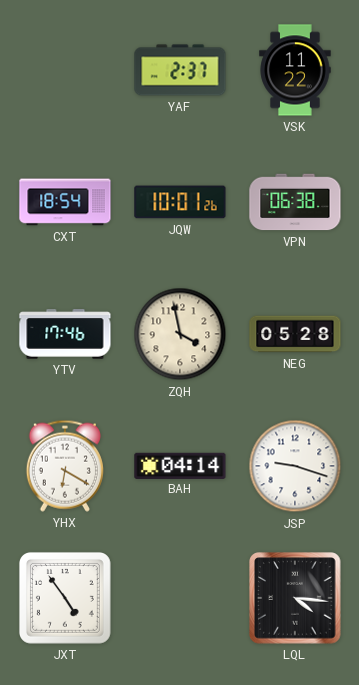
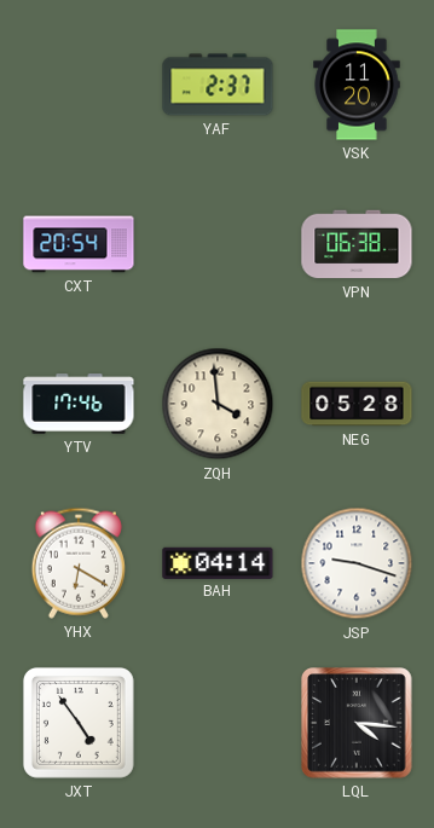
VSK: 11:22 -> 11:20
CXT: 18:54 -> 20:54
JQW: 10:01 -> none
ZQH: 3:58 -> 3:59
